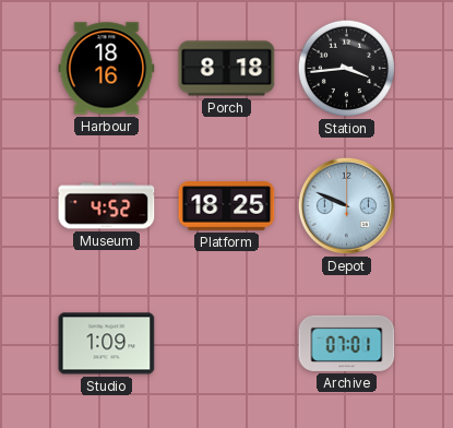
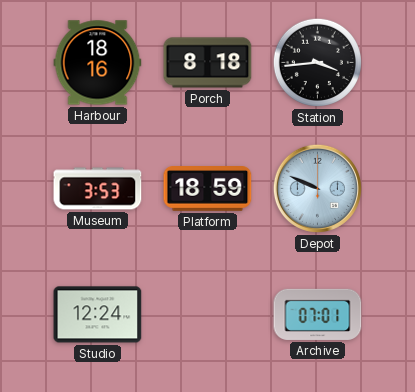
Museum: 4:52 -> 3:53
Platform: 18:25 -> 18:59
Studio: 1:09 -> 12:24
